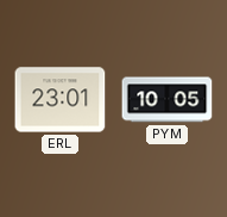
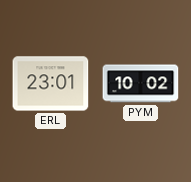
PYM: 10:05 -> 10:02
